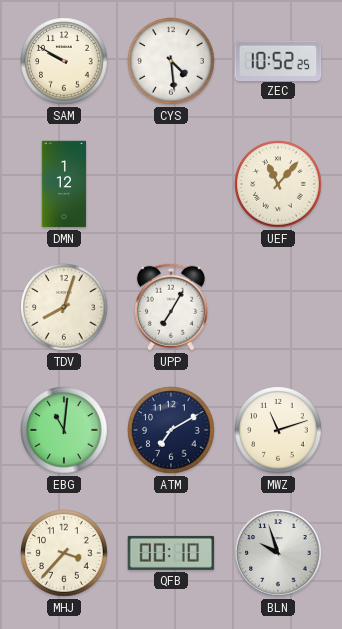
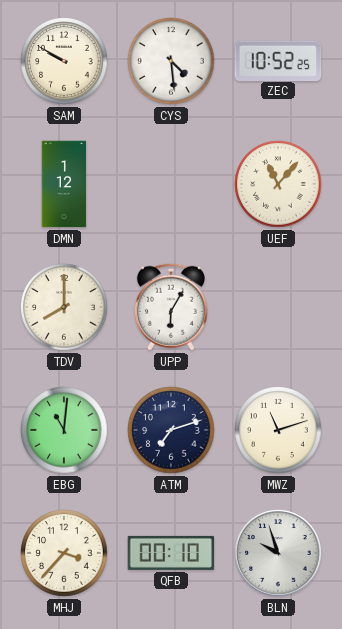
TDV: 8:03 -> 8:00
UPP: 7:05 -> 6:05
ATM: 7:10 -> 7:12
